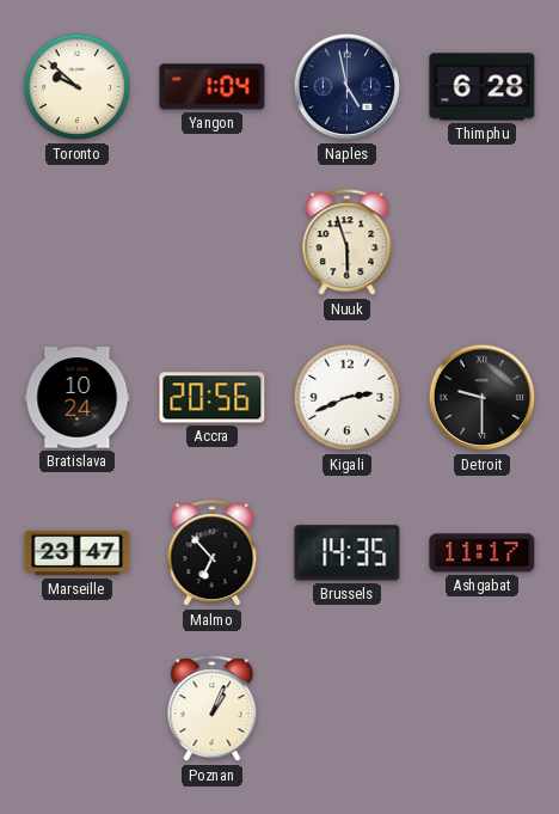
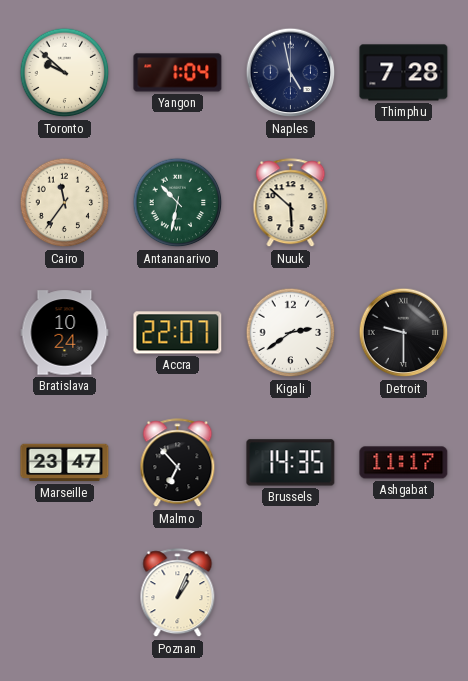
Thimphu: 6:28 -> 7:28
Cairo: none -> 11:36
Antananarivo: none -> 10:32
Nuuk: 5:57 -> 5:52
Accra: 20:56 -> 22:07
Kigali: 2:41 -> 2:39
